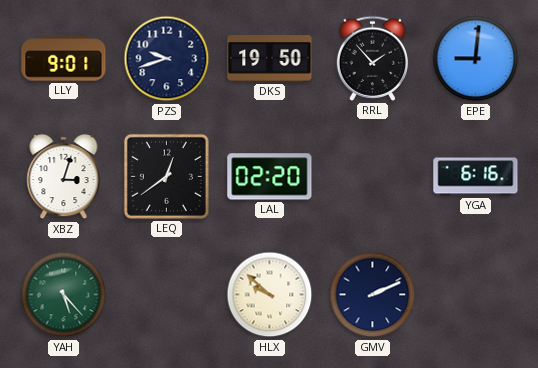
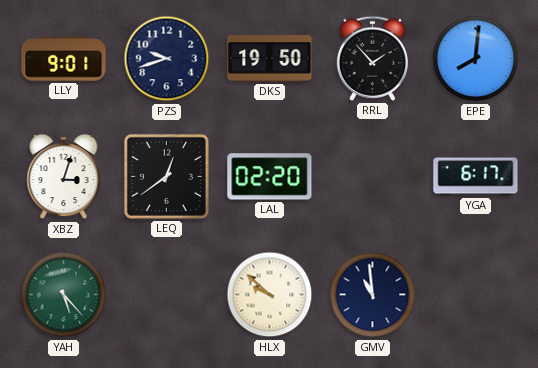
EPE: 9:01 -> 8:01
YGA: 6:16 -> 6:17
GMV: 2:11 -> 10:59
